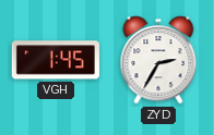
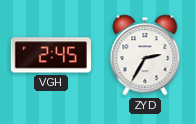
VGH: 1:45 -> 2:45
